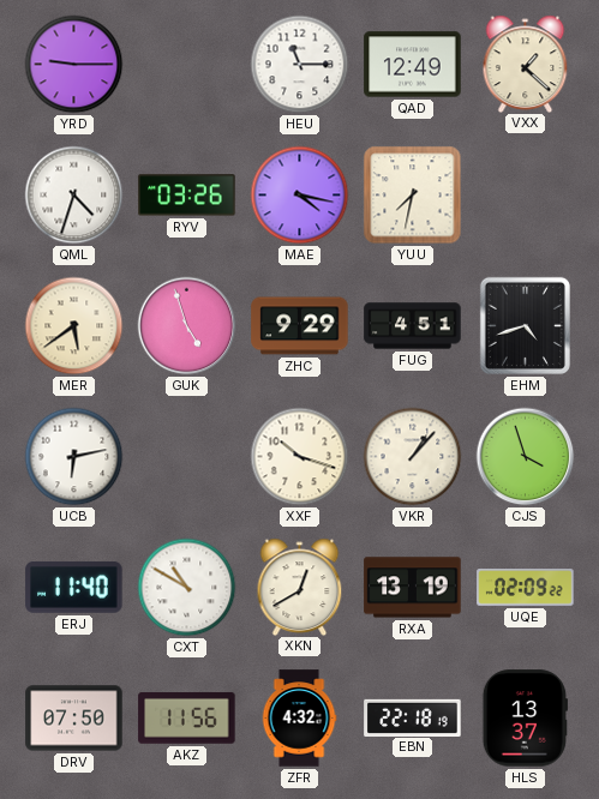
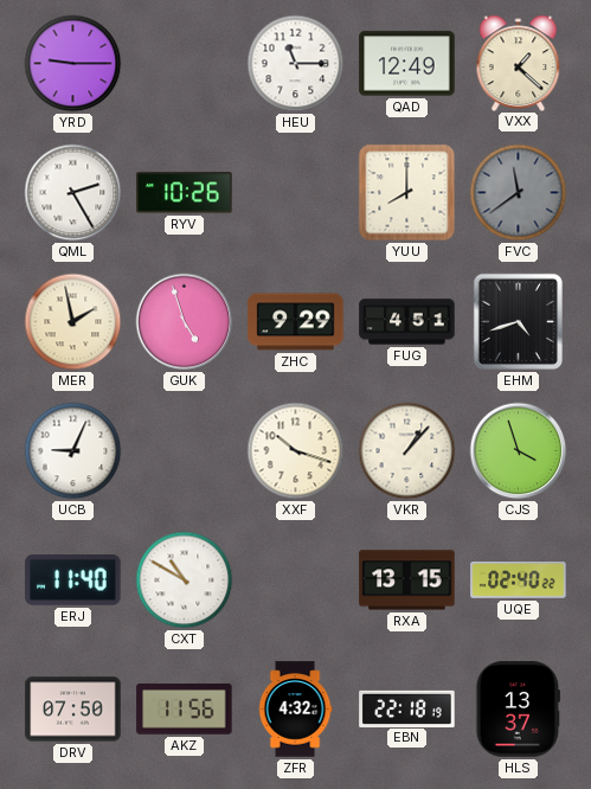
QML: 4:33 -> 2:25
RYV: 03:26 -> 10:26
MAE: 4:17 -> none
YUU: 7:32 -> 8:00
FVC: none -> 11:39
MER: 5:39 -> 1:58
UCB: 6:13 -> 9:04
XKN: 12:40 -> none
RXA: 13:19 -> 13:15
UQE: 02:09 -> 02:40
